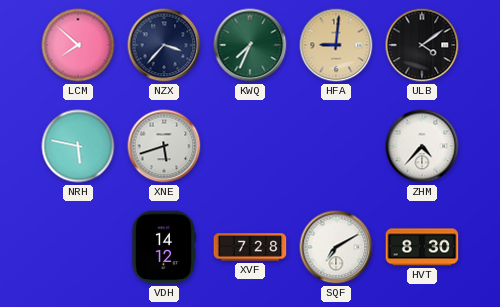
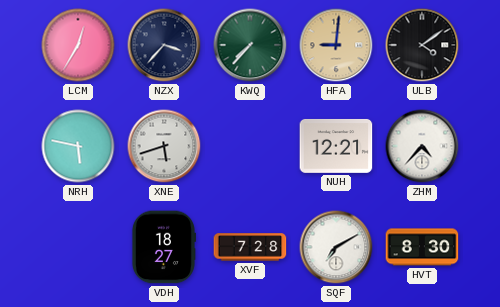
LCM: 7:52 -> 12:35
KWQ: 7:34 -> 7:37
NUH: none -> 12:21
VDH: 14:12 -> 18:27
